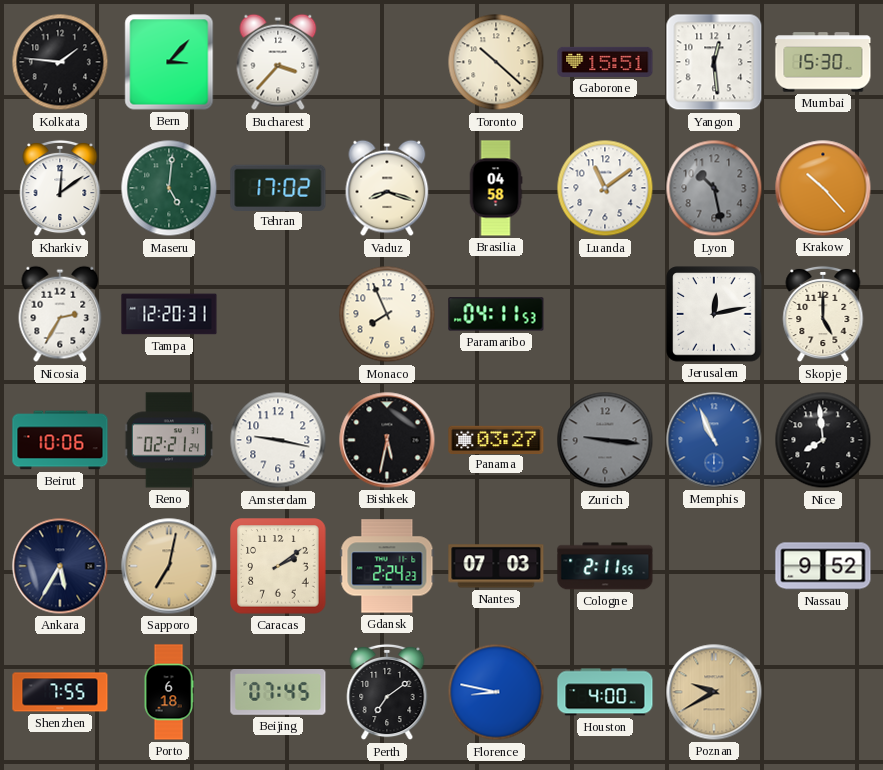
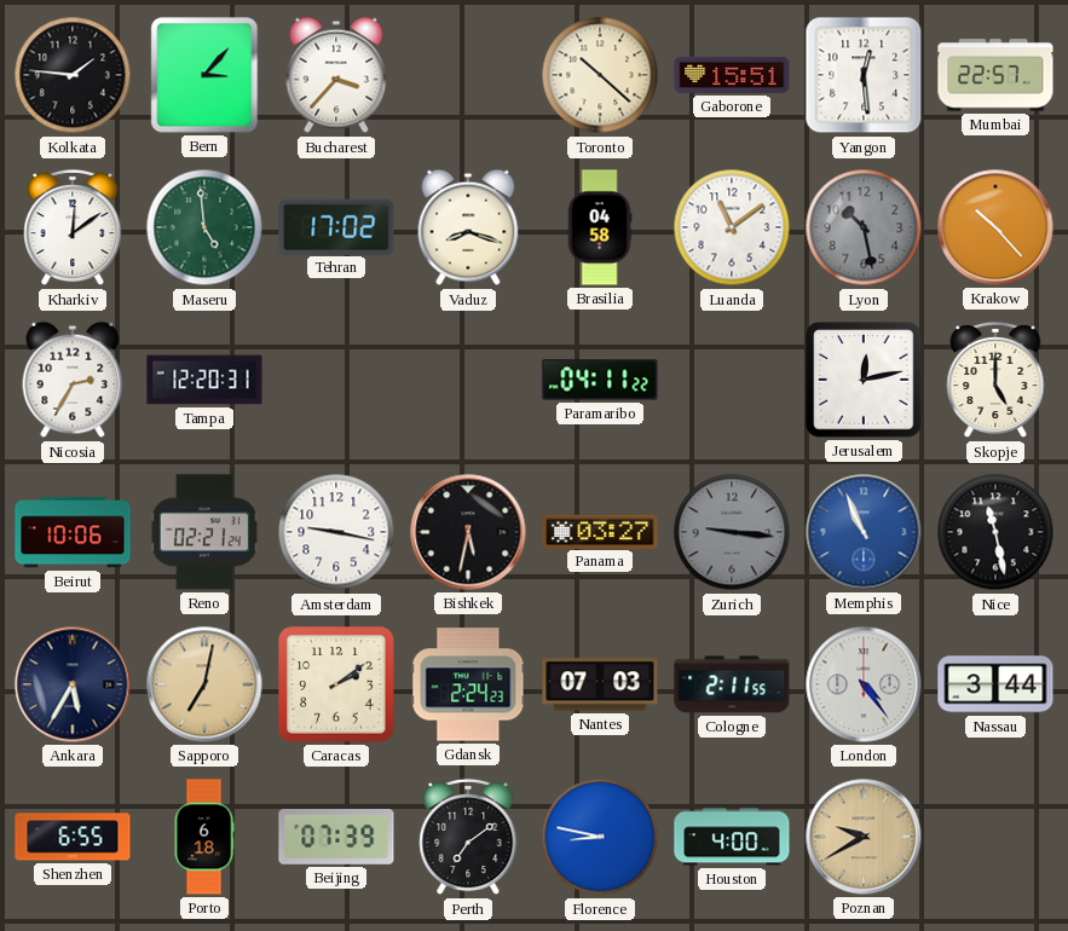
Mumbai: 15:30 -> 22:57
Maseru: 5:01 -> 4:59
Monaco: 7:56 -> none
Paramaribo: 04:11:53 -> 04:11:22
Nice: 7:59 -> 11:28
London: none -> 4:24
Nassau: 9:52 -> 3:44
Shenzhen: 7:55 -> 6:55
Beijing: 07:45 -> 07:39
